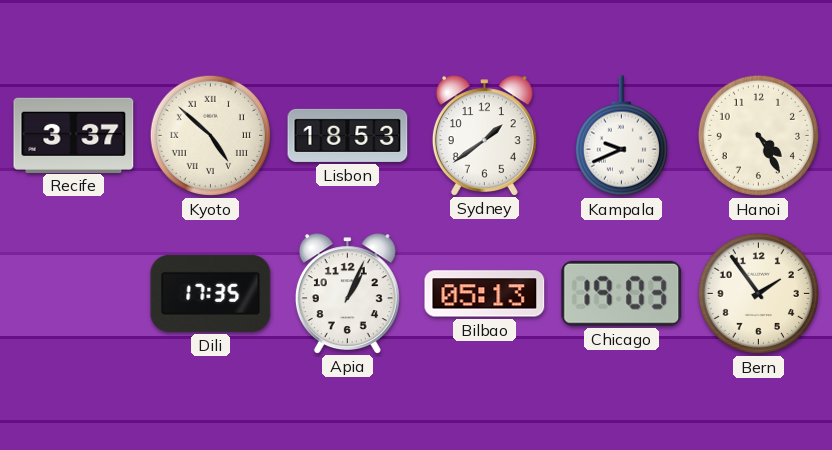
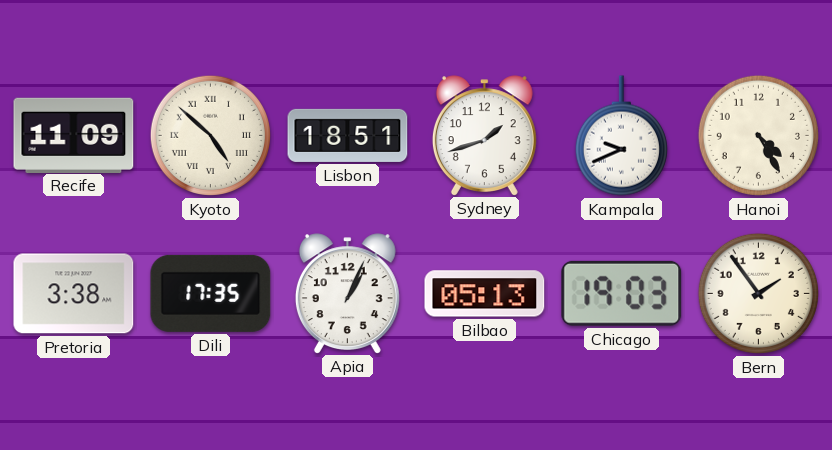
Recife: 3:37 -> 11:09
Lisbon: 18:53 -> 18:51
Sydney: 1:39 -> 1:42
Pretoria: none -> 3:38
